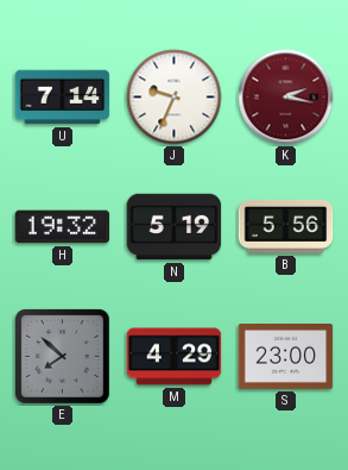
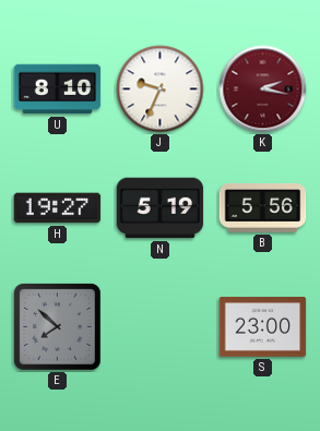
U: 7:14 -> 8:10
H: 19:32 -> 19:27
M: 4:29 -> none
